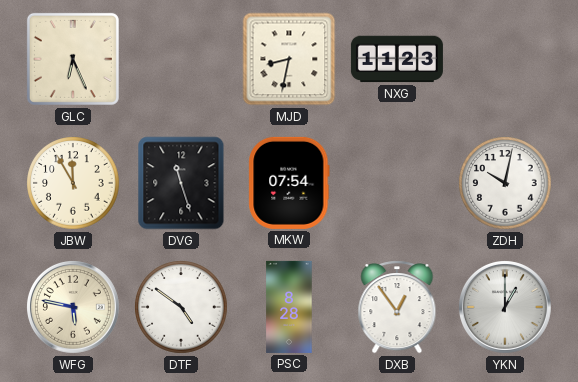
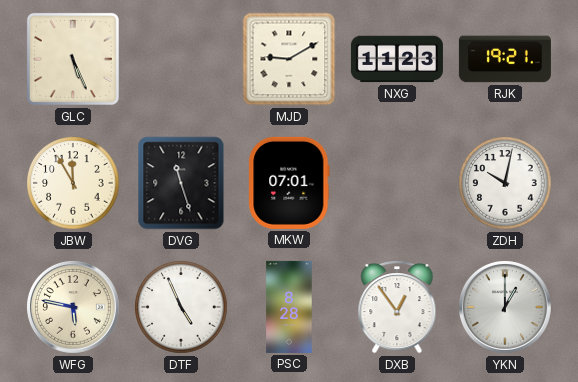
GLC: 6:26 -> 5:26
MJD: 8:32 -> 9:10
RJK: none -> 19:21
MKW: 07:54 -> 07:01
DTF: 4:51 -> 4:56
